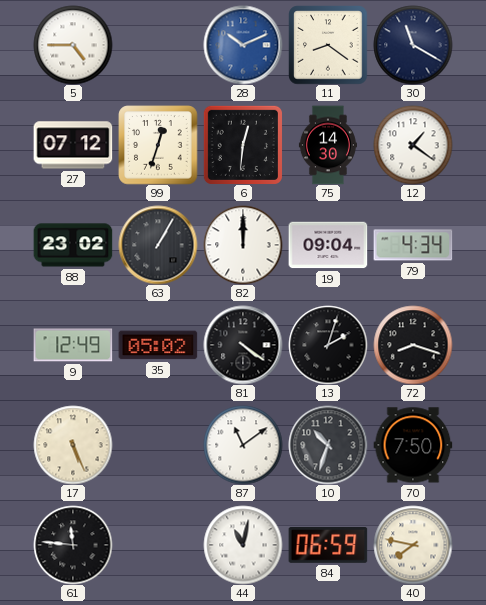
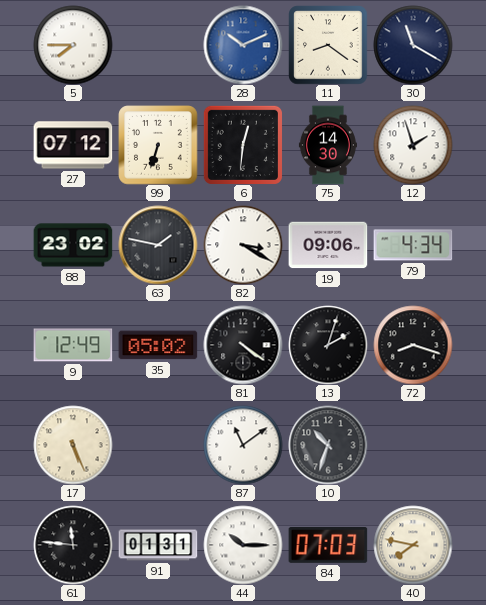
5: 4:45 -> 7:45
99: 12:33 -> 6:33
12: 1:21 -> 1:57
63: 1:05 -> 1:47
82: 12:00 -> 3:20
19: 09:04 -> 09:06
70: 7:50 -> none
91: none -> 01:31
44: 11:02 -> 10:15
84: 06:59 -> 07:03
